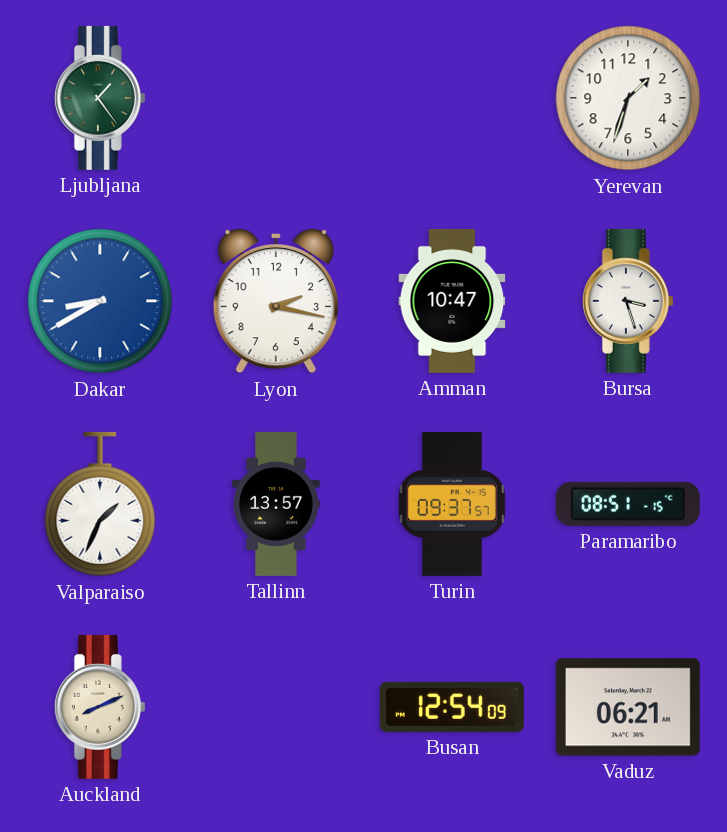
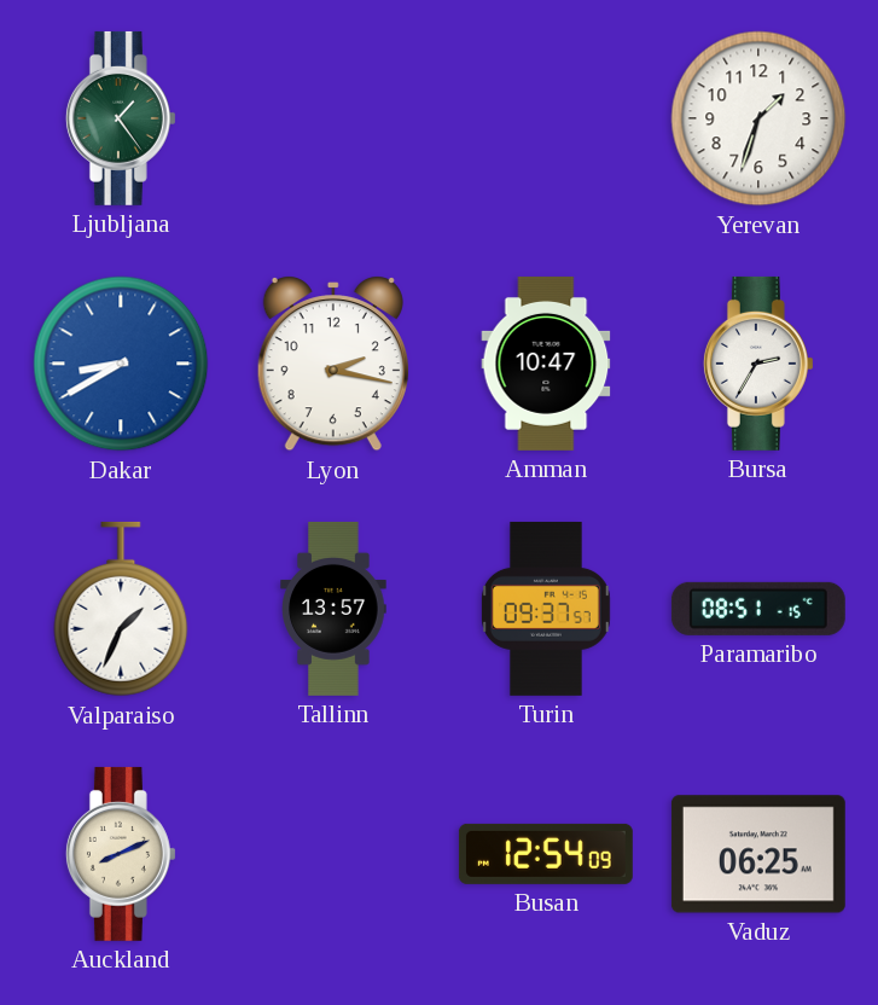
Bursa: 3:27 -> 2:35
Vaduz: 06:21 -> 06:25
